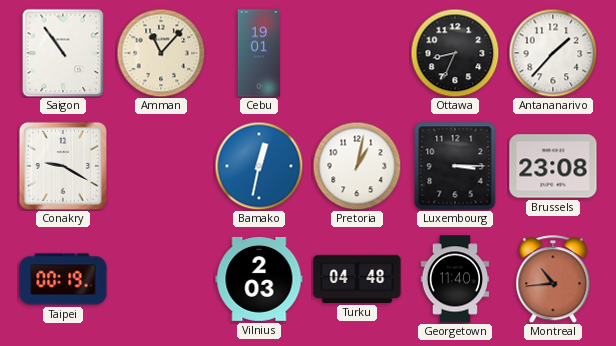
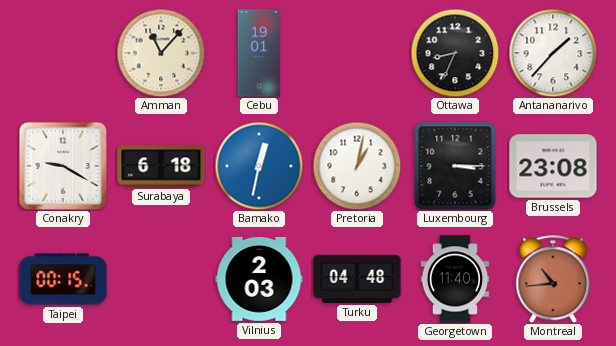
Saigon: 10:54 -> none
Surabaya: none -> 6:18
Taipei: 00:19 -> 00:15
